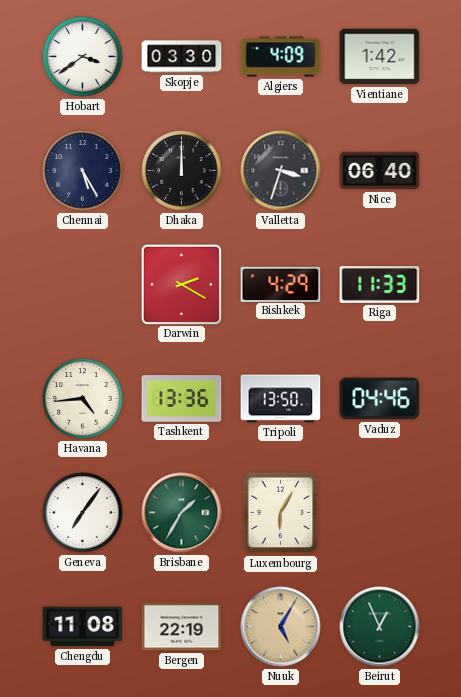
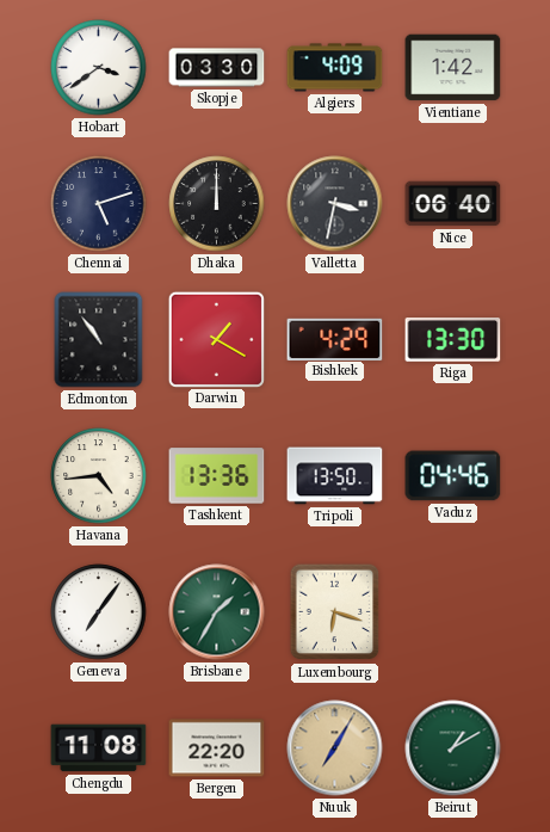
Chennai: 5:25 -> 5:12
Valletta: 3:33 -> 3:32
Edmonton: none -> 10:54
Darwin: 2:20 -> 1:20
Riga: 11:33 -> 13:30
Luxembourg: 6:05 -> 6:18
Bergen: 22:19 -> 22:20
Nuuk: 5:05 -> 7:05
Beirut: 12:56 -> 1:10
